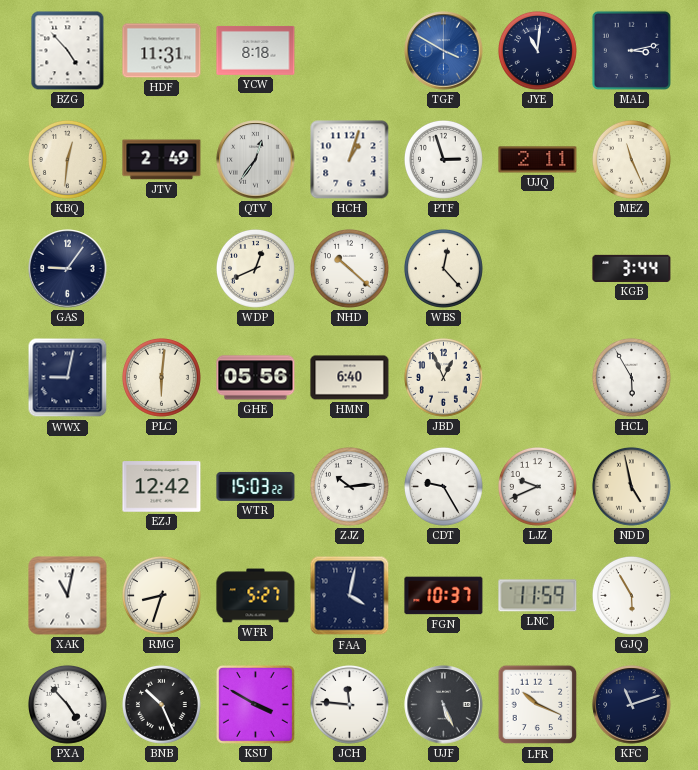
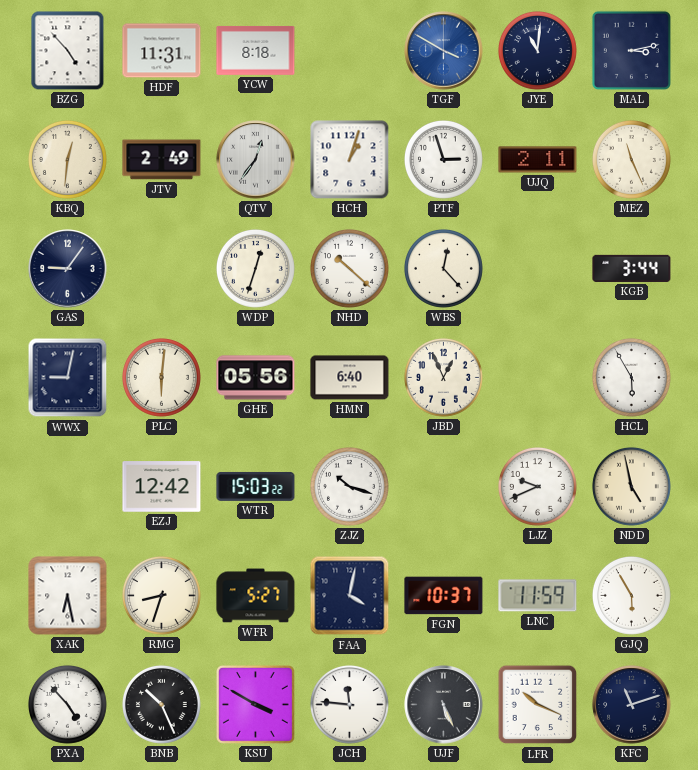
WDP: 12:41 -> 12:33
ZJZ: 10:14 -> 10:18
CDT: 9:25 -> none
XAK: 11:02 -> 6:28
